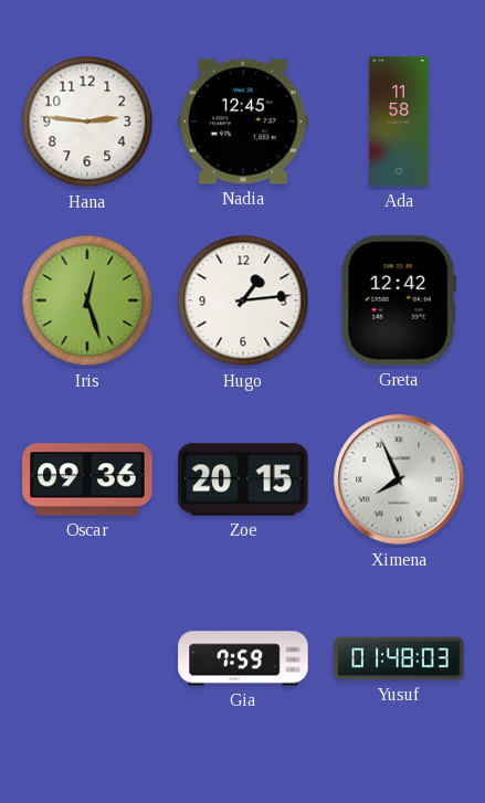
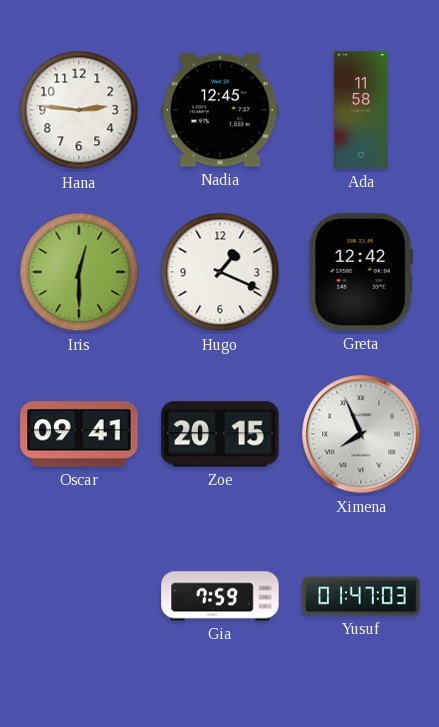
Iris: 12:27 -> 12:30
Hugo: 1:14 -> 1:19
Oscar: 09:36 -> 09:41
Yusuf: 01:48 -> 01:47
